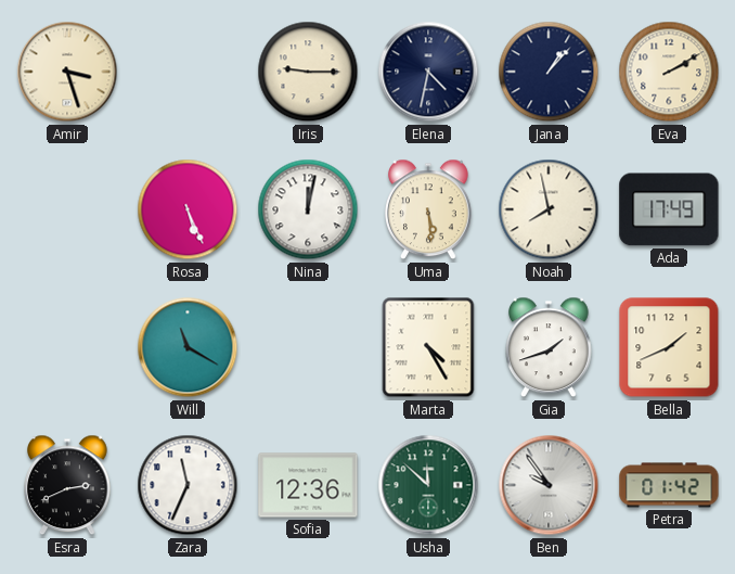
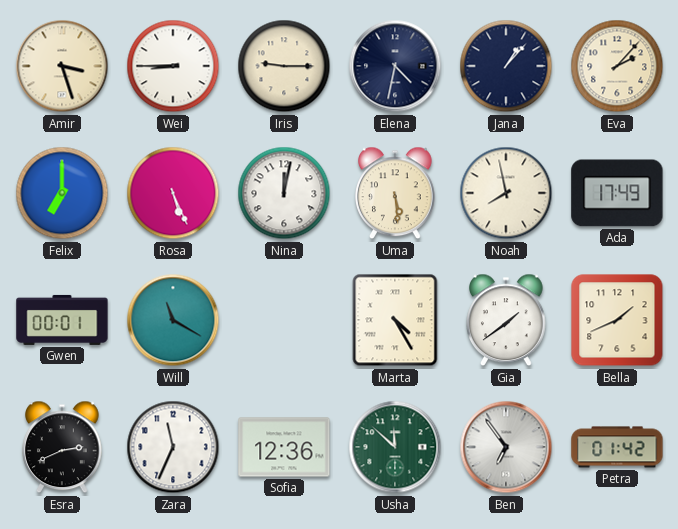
Wei: none -> 8:45
Eva: 2:10 -> 2:07
Felix: none -> 7:00
Gwen: none -> 00:01
Gia: 1:42 -> 1:39
Ben: 9:54 -> 6:54
